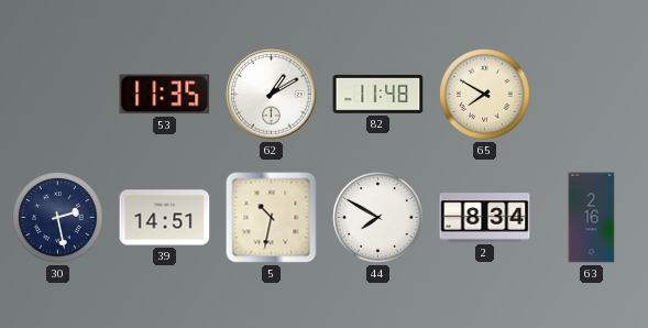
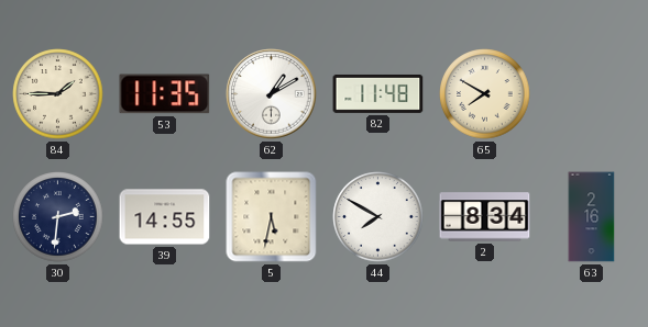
84: none -> 1:45
30: 2:28 -> 2:31
39: 14:51 -> 14:55
5: 10:32 -> 5:32
